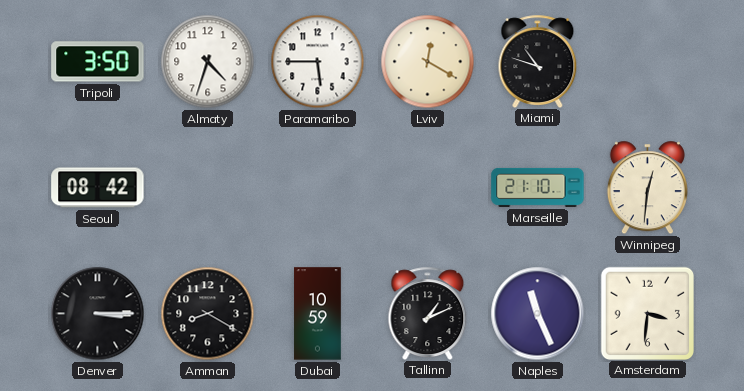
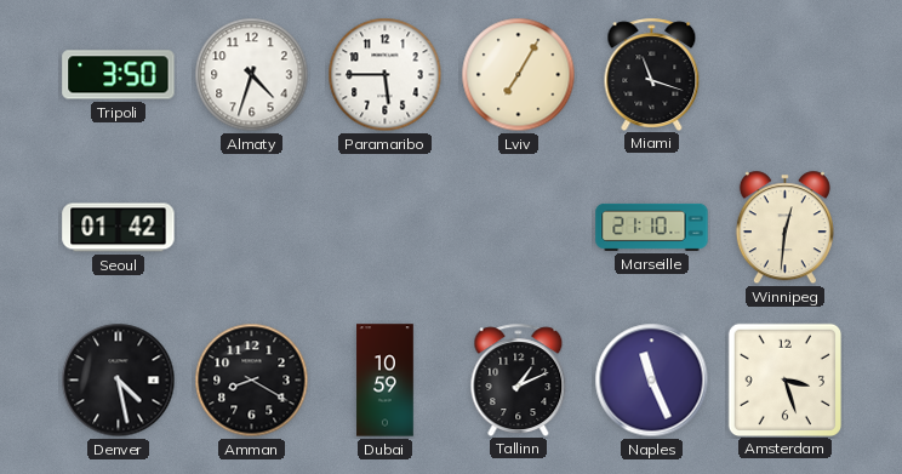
Lviv: 12:20 -> 7:05
Miami: 10:48 -> 11:18
Seoul: 08:42 -> 01:42
Denver: 3:15 -> 4:28
Amsterdam: 3:31 -> 3:27
